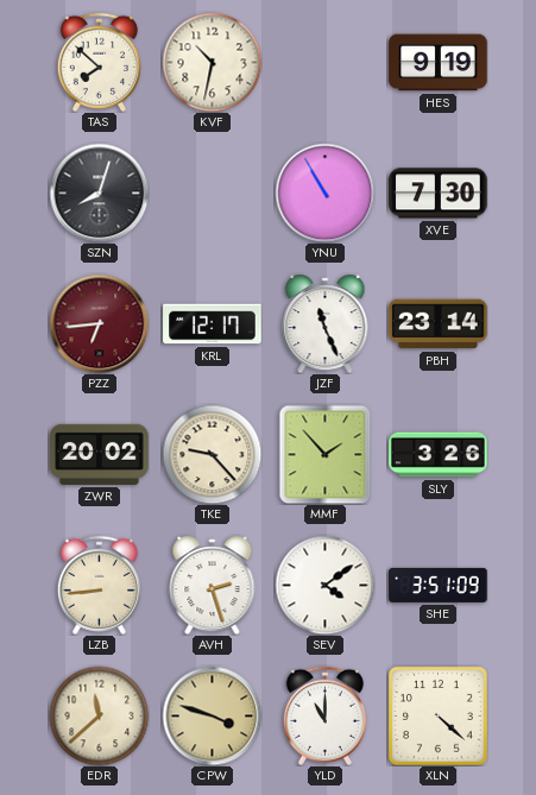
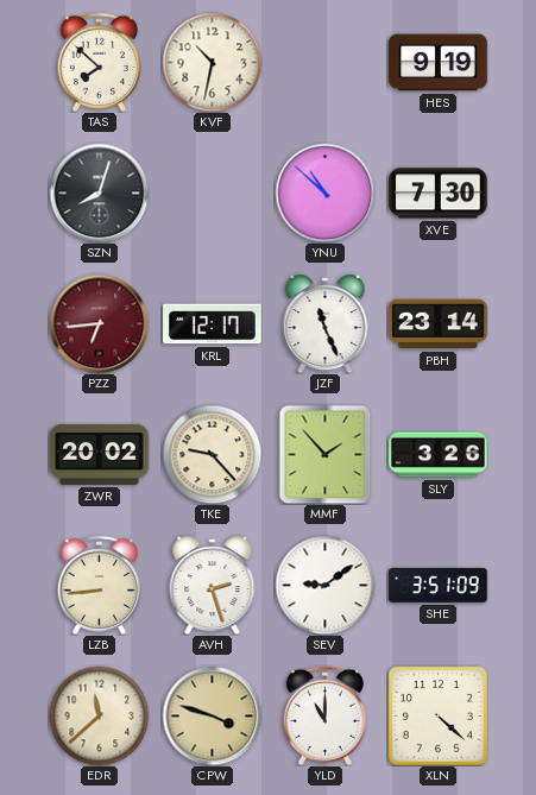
YNU: 10:55 -> 10:52
SEV: 4:09 -> 9:09
